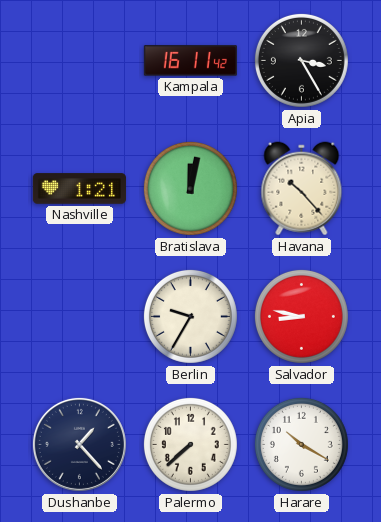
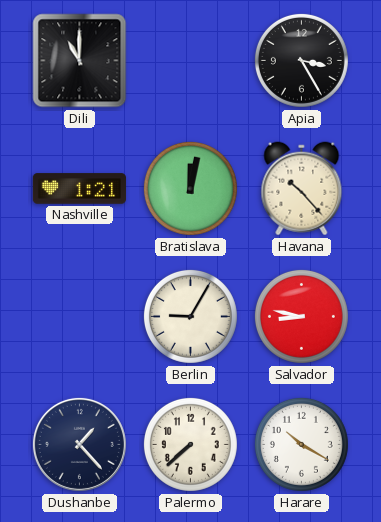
Dili: none -> 11:00
Kampala: 16:11 -> none
Berlin: 9:35 -> 9:05
